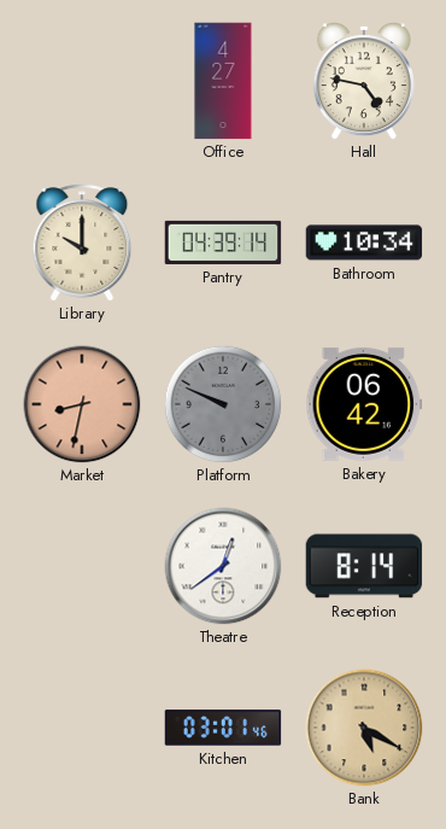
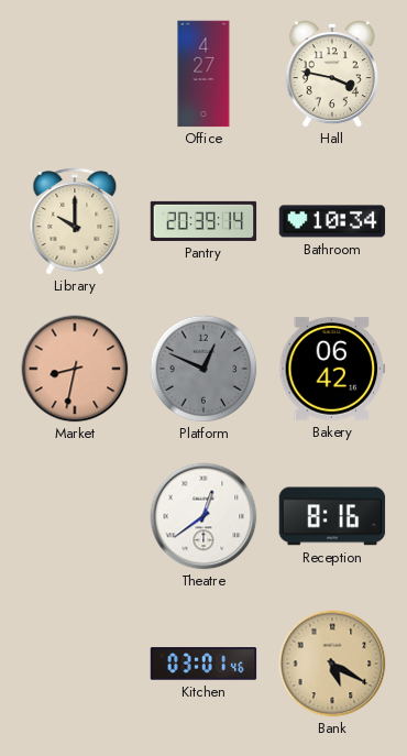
Hall: 4:47 -> 3:47
Pantry: 04:39 -> 20:39
Platform: 9:49 -> 12:49
Reception: 8:14 -> 8:16
